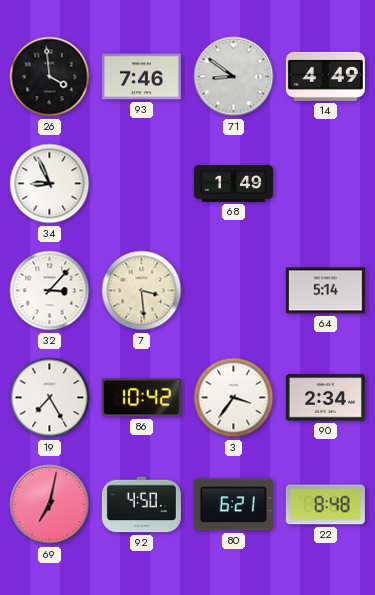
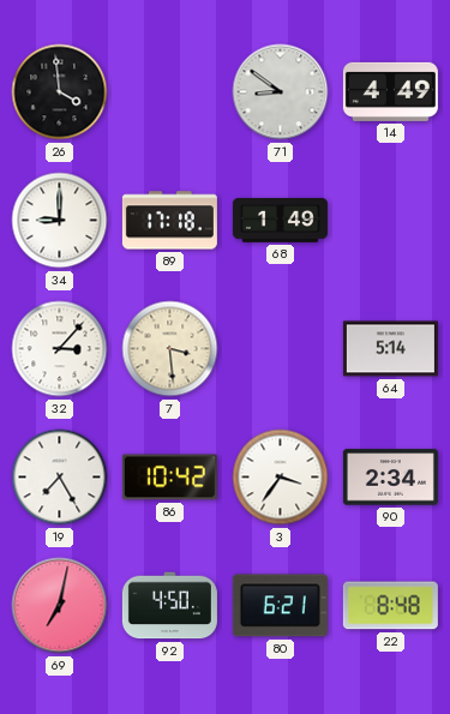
93: 7:46 -> none
34: 8:56 -> 9:00
89: none -> 17:18
